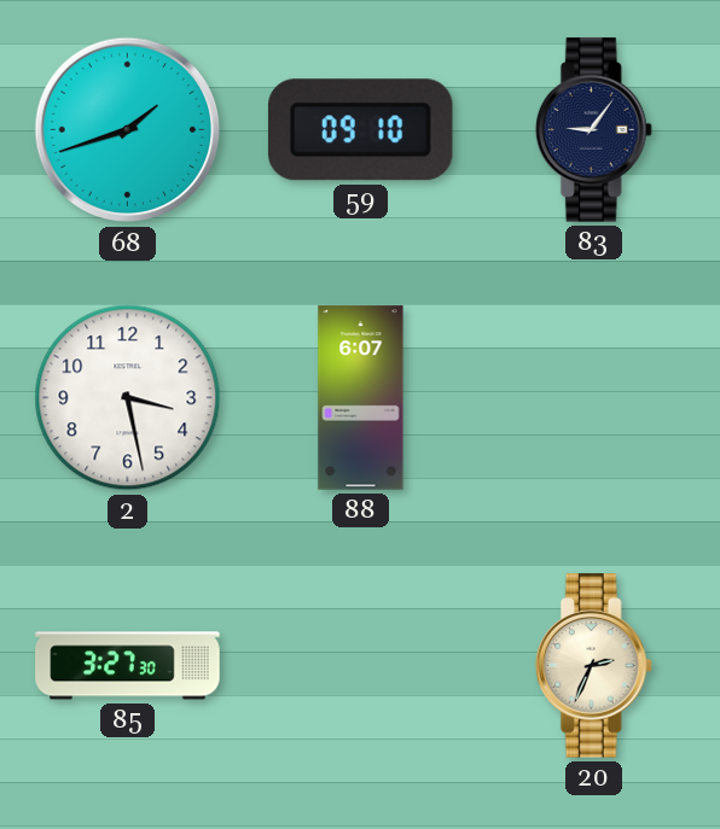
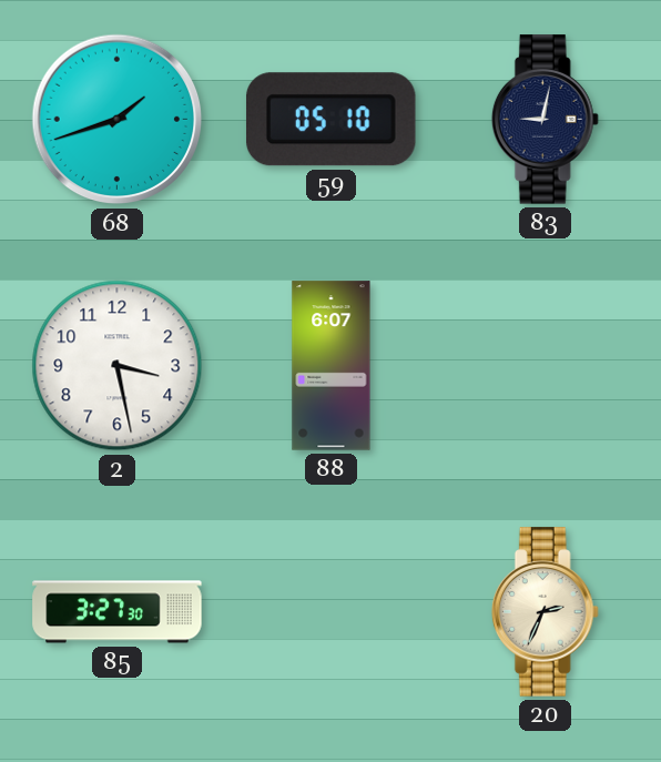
59: 09:10 -> 05:10
83: 9:06 -> 9:02
